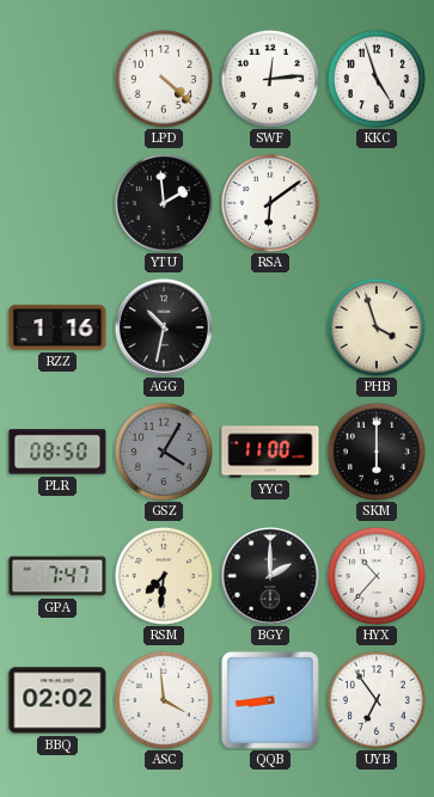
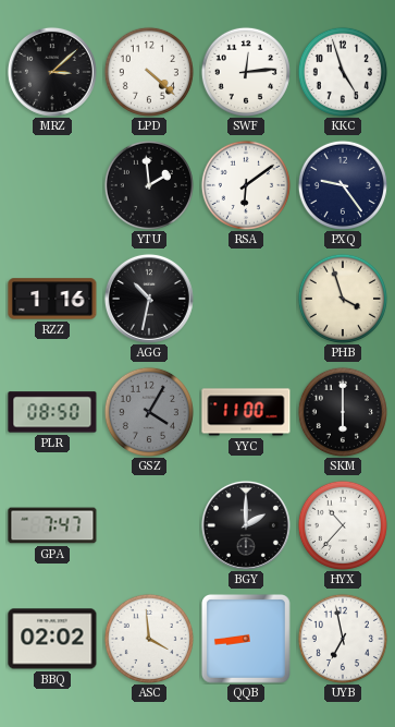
MRZ: none -> 3:08
PXQ: none -> 9:24
RSM: 7:31 -> none
UYB: 6:54 -> 6:58
